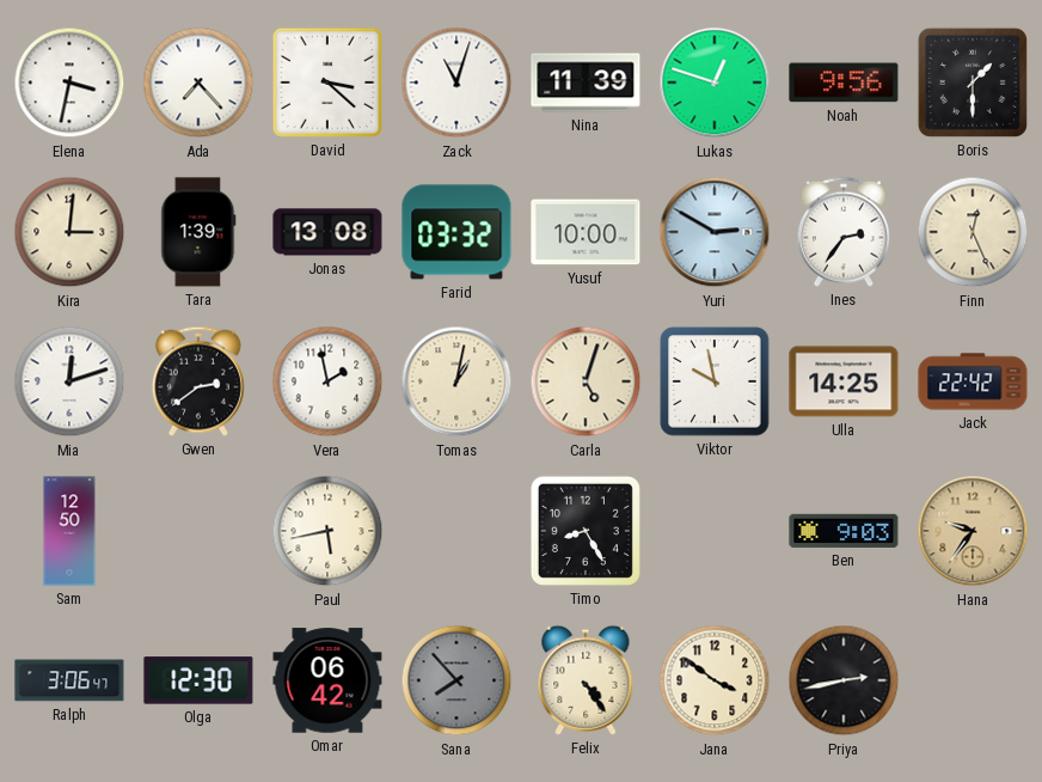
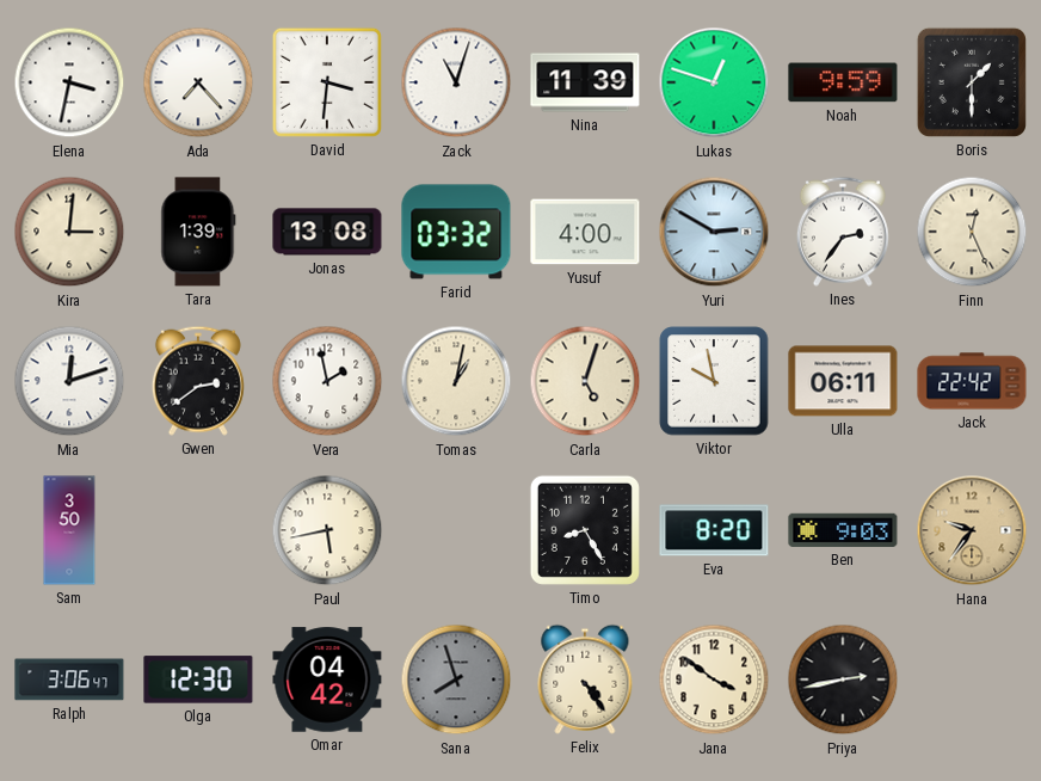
David: 3:22 -> 3:31
Noah: 9:56 -> 9:59
Yusuf: 10:00 -> 4:00
Ulla: 14:25 -> 06:11
Sam: 12:50 -> 3:50
Eva: none -> 8:20
Omar: 06:42 -> 04:42
Sana: 7:53 -> 7:57
